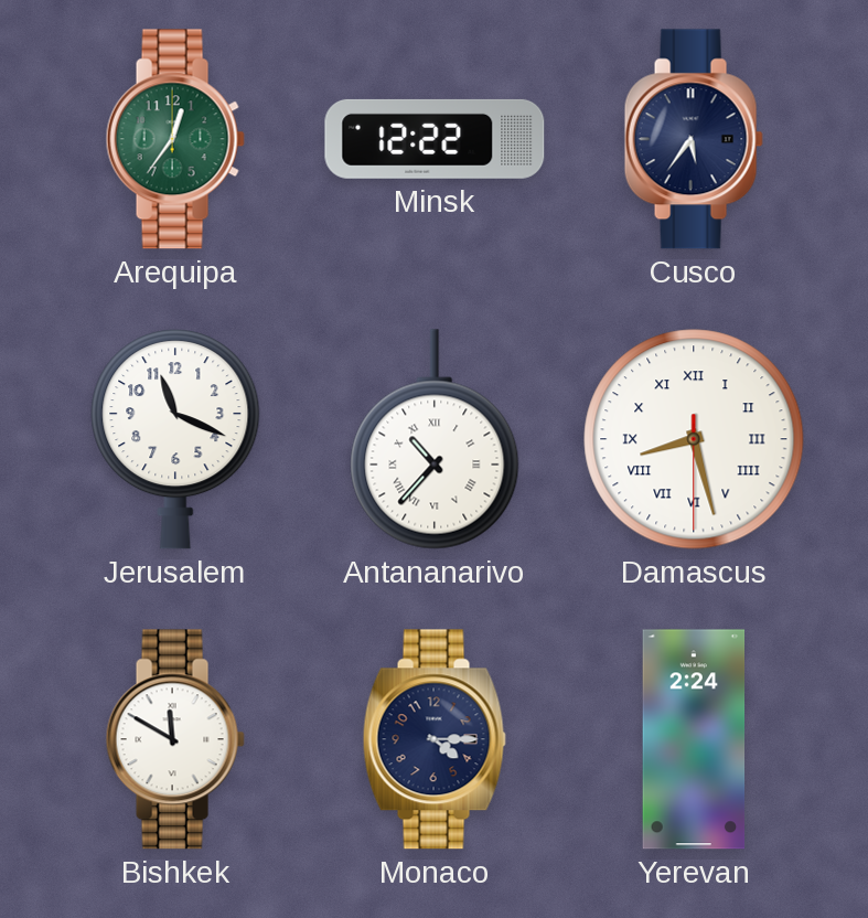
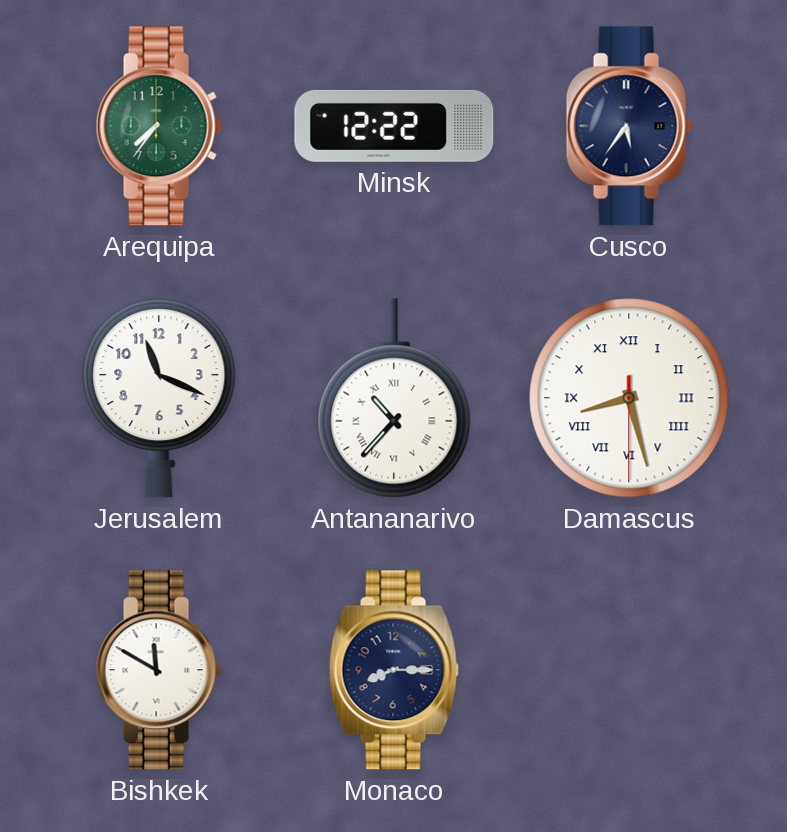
Arequipa: 12:36 -> 7:36
Monaco: 4:15 -> 8:15
Yerevan: 2:24 -> none
